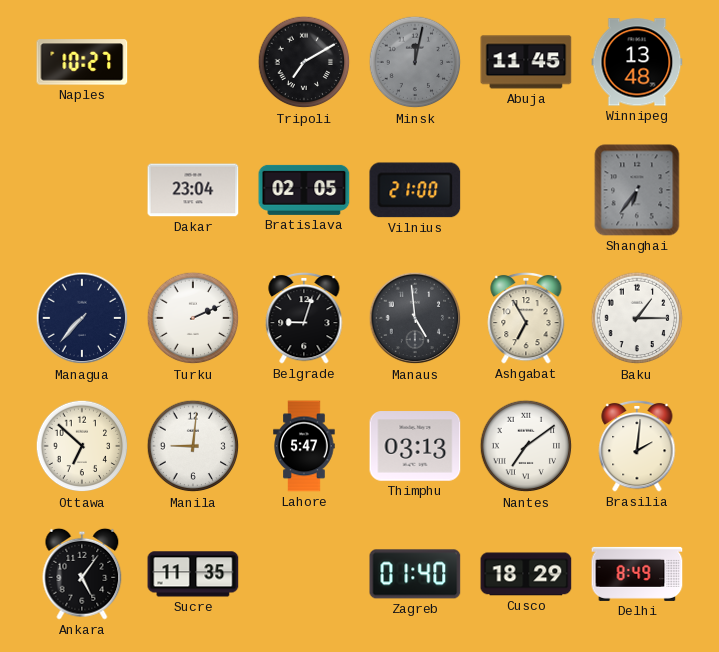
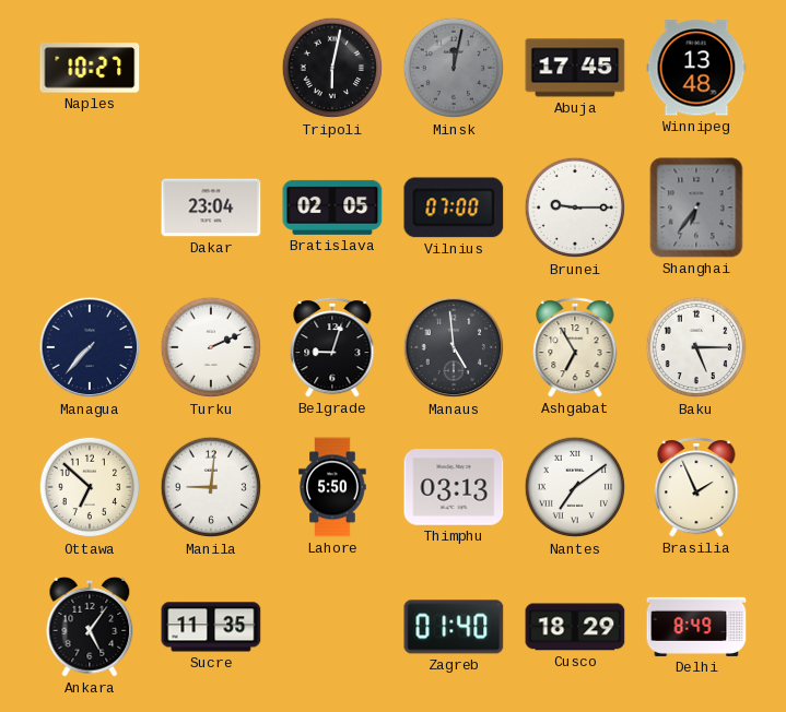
Tripoli: 7:10 -> 6:02
Abuja: 11:45 -> 17:45
Vilnius: 21:00 -> 07:00
Brunei: none -> 9:15
Baku: 1:15 -> 5:15
Lahore: 5:47 -> 5:50
Brasilia: 2:01 -> 1:56
